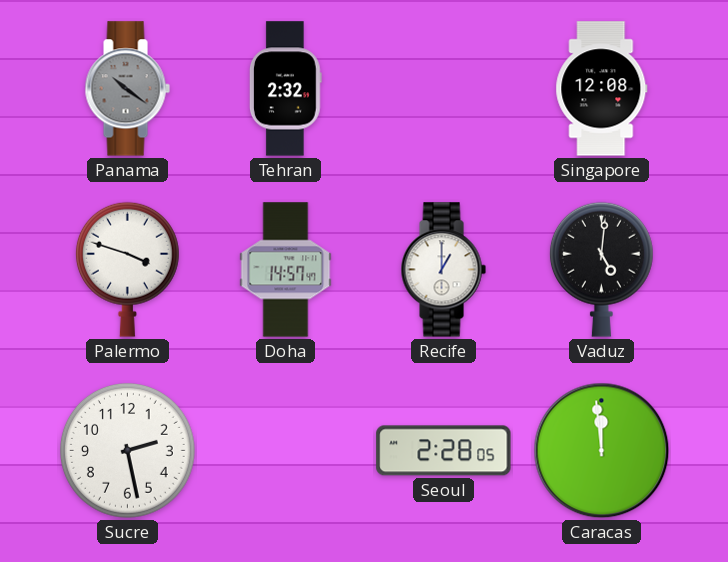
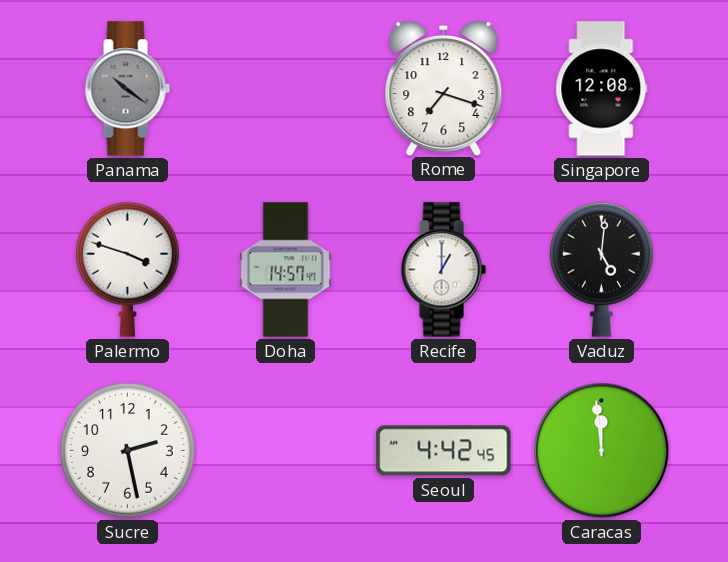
Tehran: 2:32 -> none
Rome: none -> 7:18
Seoul: 2:28 -> 4:42
